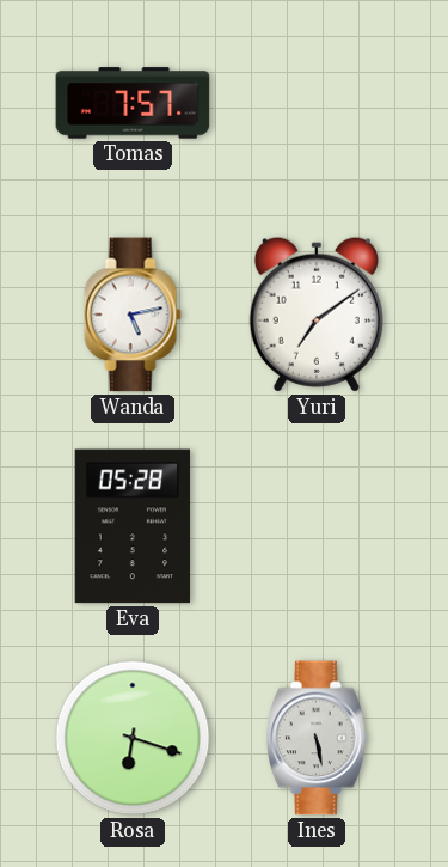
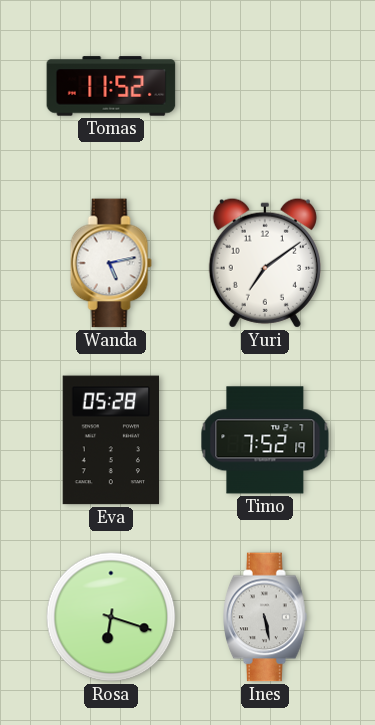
Tomas: 7:57 -> 11:52
Timo: none -> 7:52
